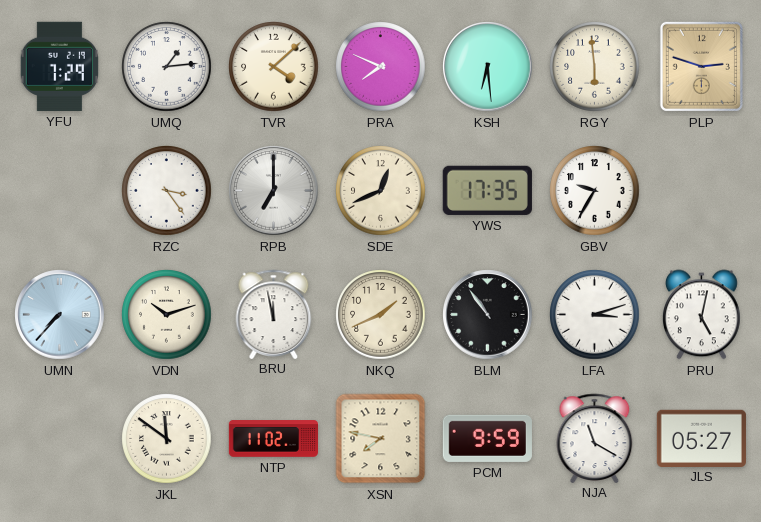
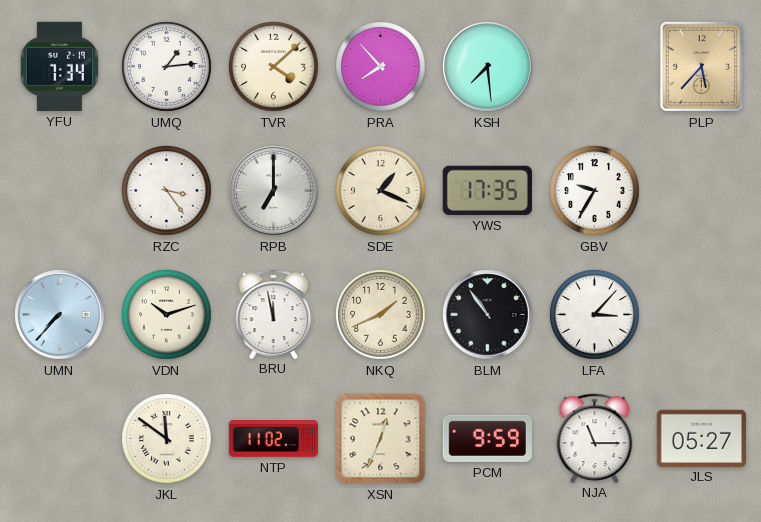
YFU: 7:29 -> 7:34
PRA: 7:49 -> 7:53
KSH: 6:29 -> 7:29
RGY: 5:59 -> none
PLP: 2:48 -> 5:37
SDE: 12:41 -> 1:19
LFA: 3:12 -> 3:07
PRU: 5:02 -> none
XSN: 7:47 -> 12:34
NJA: 11:20 -> 11:15
